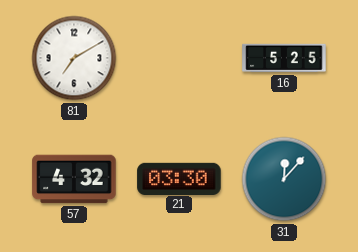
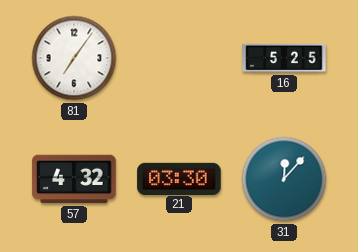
81: 7:10 -> 7:06
